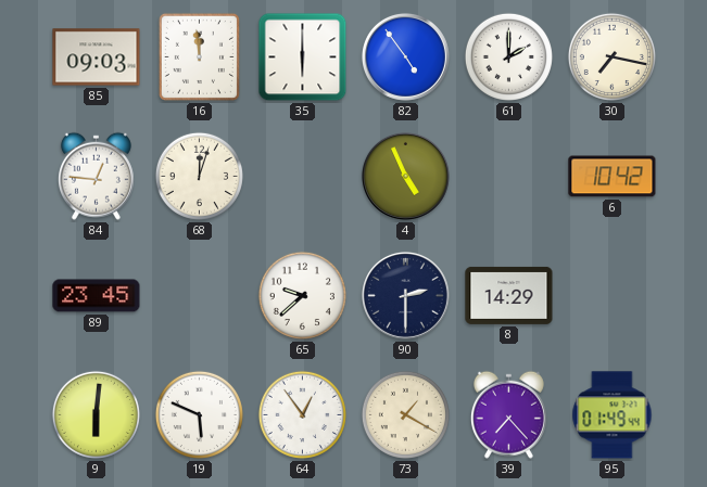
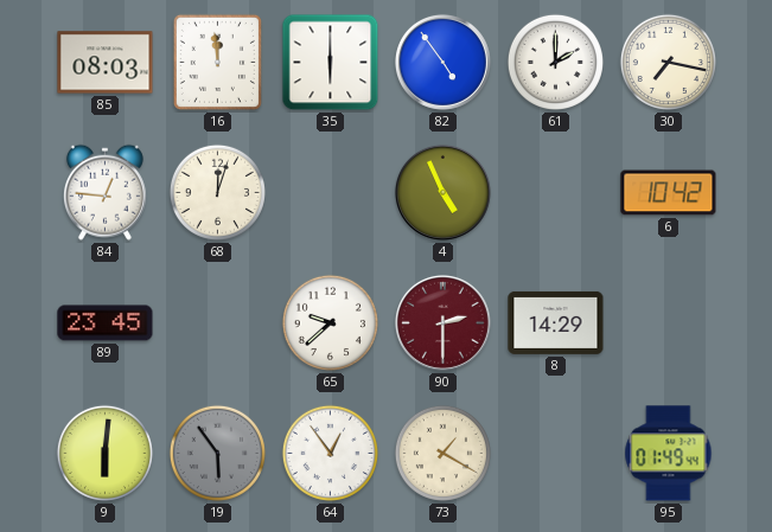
85: 09:03 -> 08:03
90 dial: navy -> burgundy
19: 5:49 -> 5:54
19 dial: white -> grey
39: 7:23 -> none
